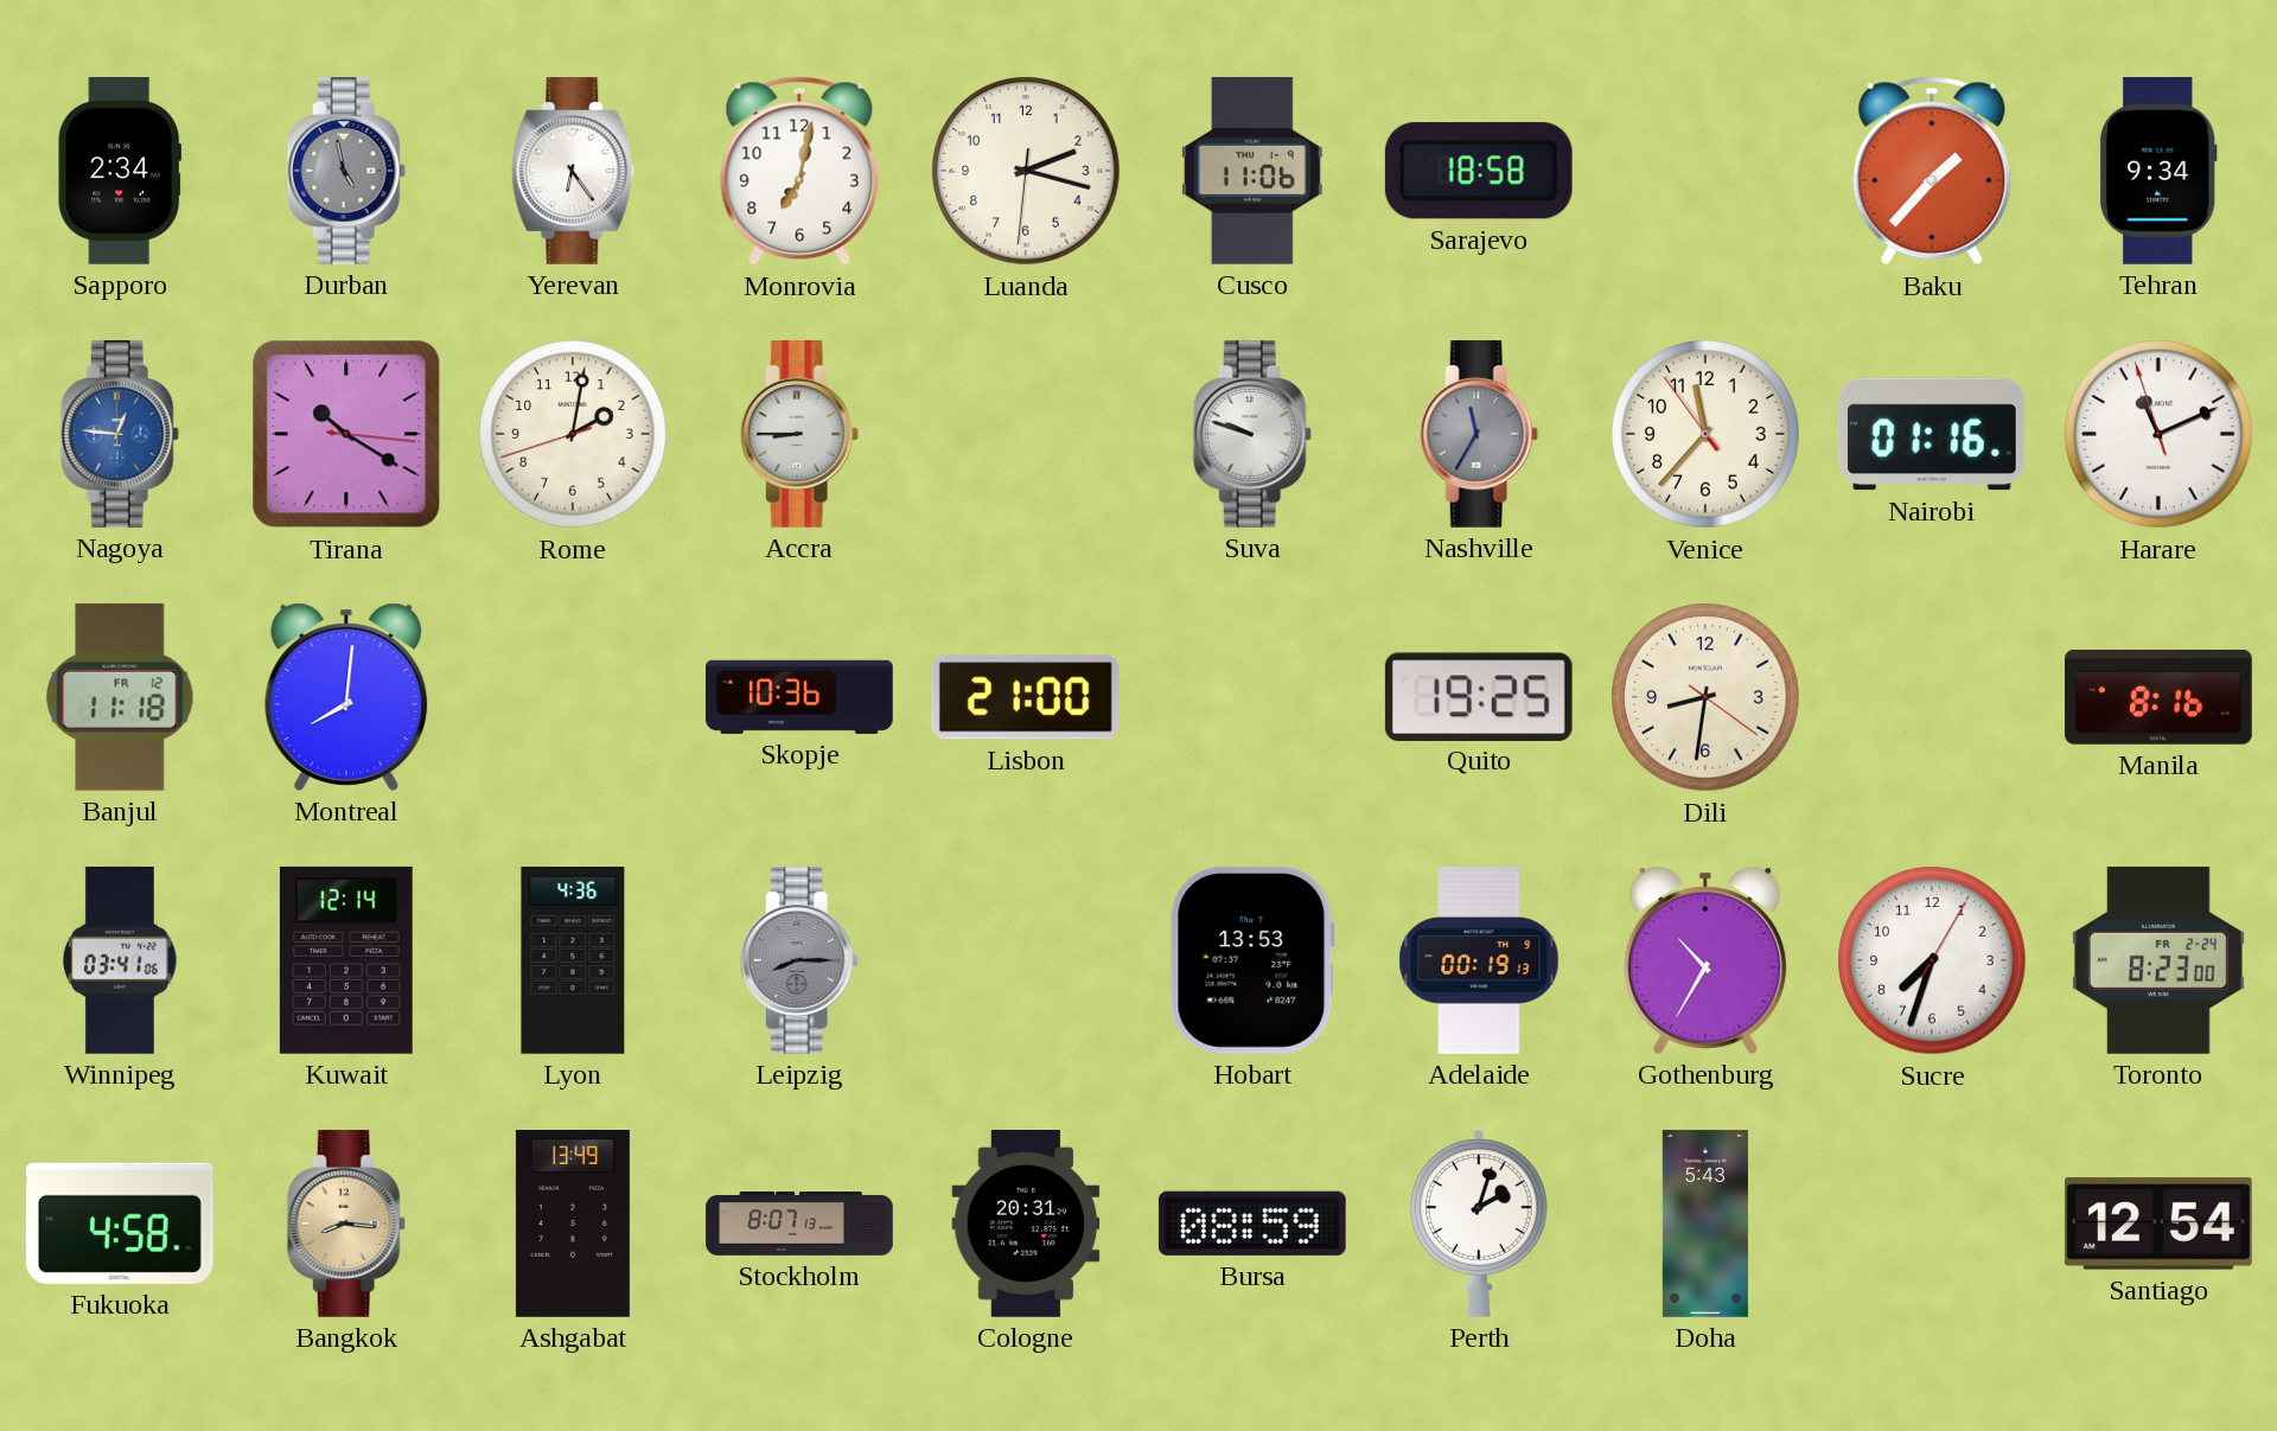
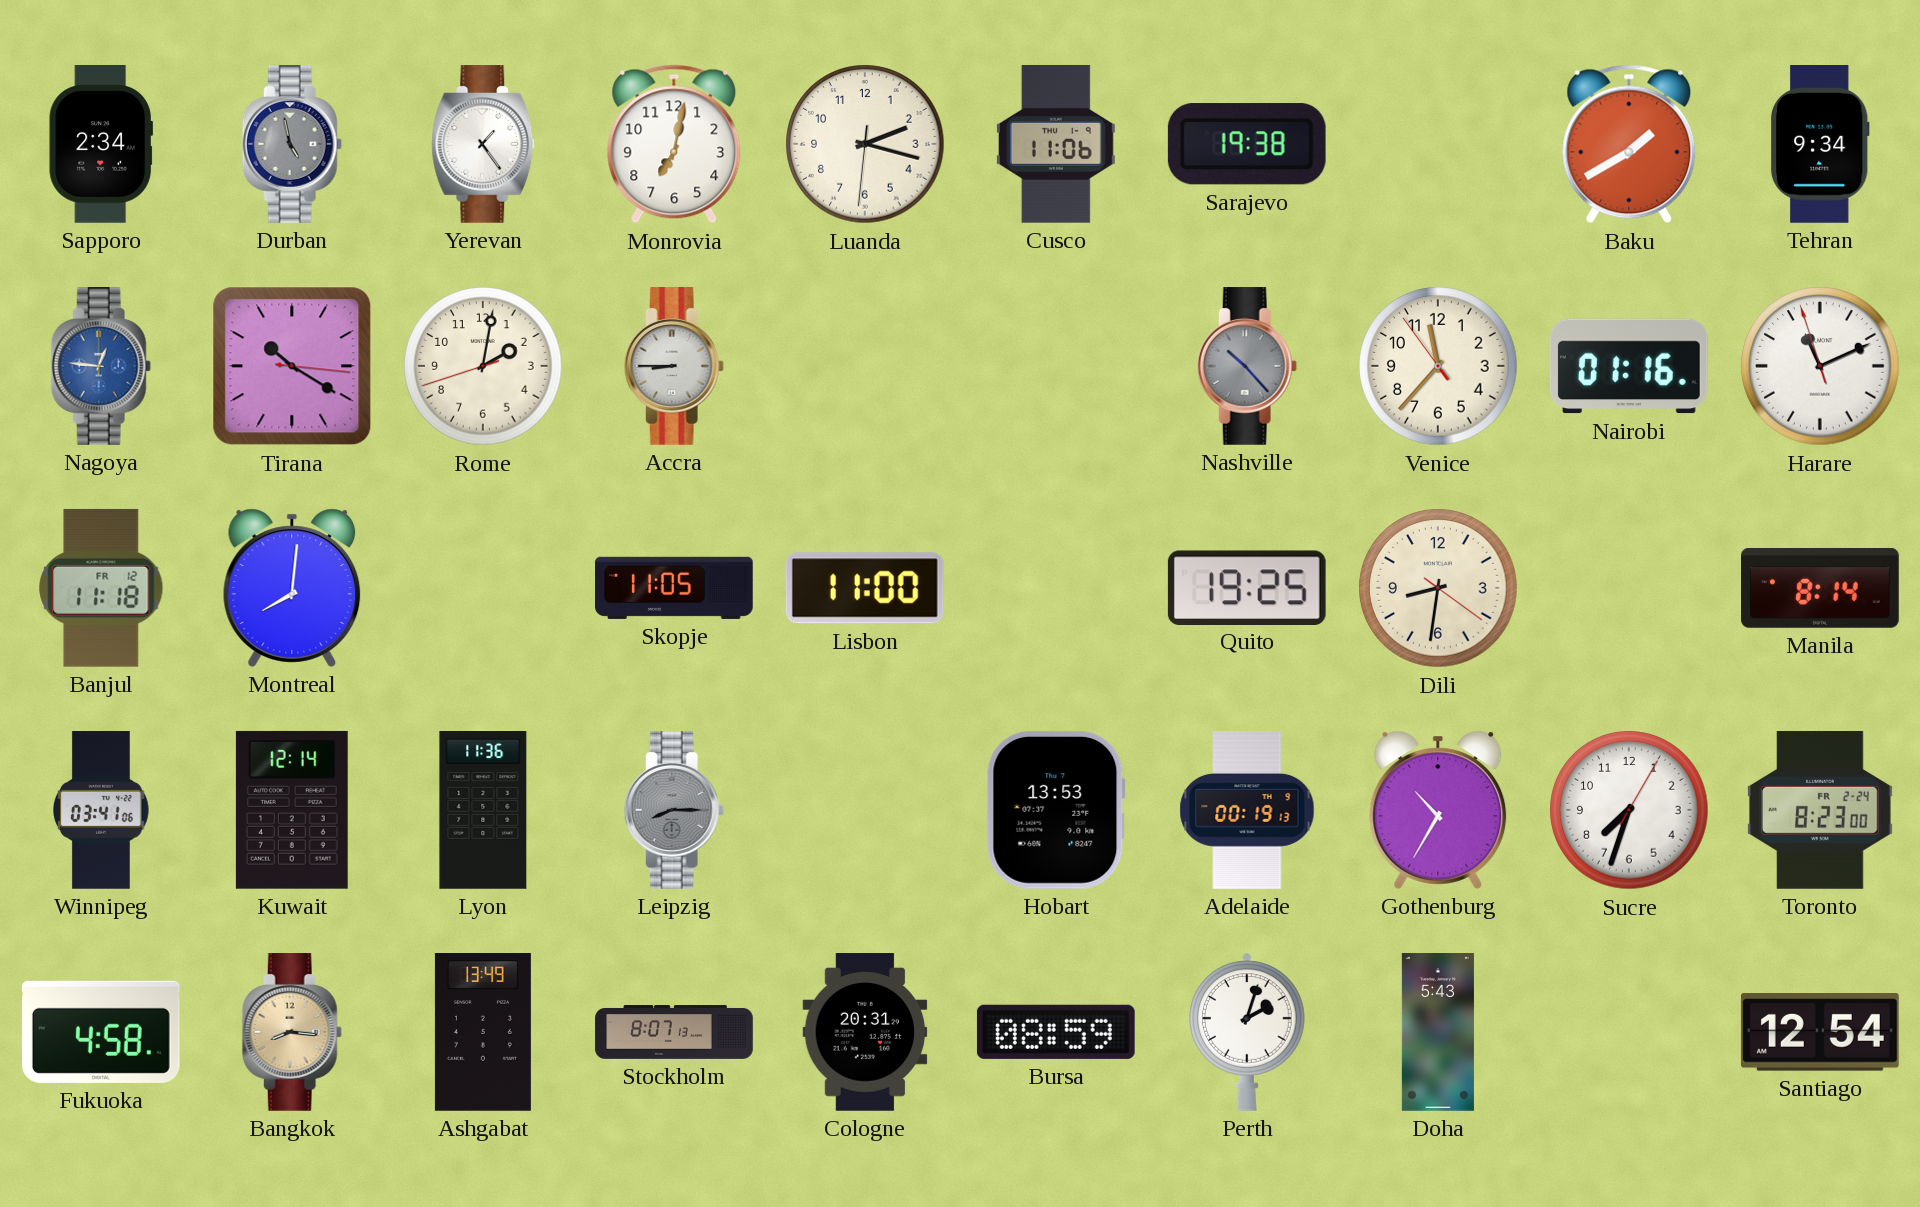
Yerevan: 6:24 -> 1:24
Sarajevo: 18:58 -> 19:38
Baku: 1:37 -> 1:40
Suva: 9:48 -> none
Nashville: 11:35 -> 10:23
Skopje: 10:36 -> 11:05
Lisbon: 21:00 -> 11:00
Manila: 8:16 -> 8:14
Lyon: 4:36 -> 11:36
